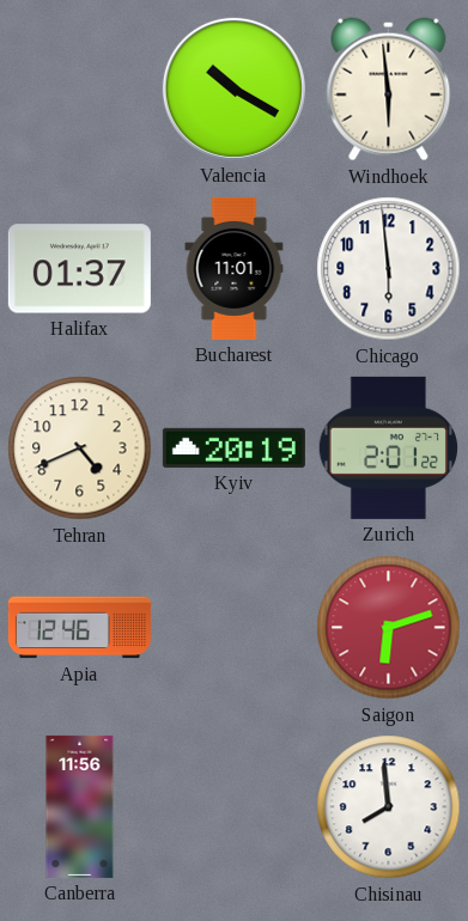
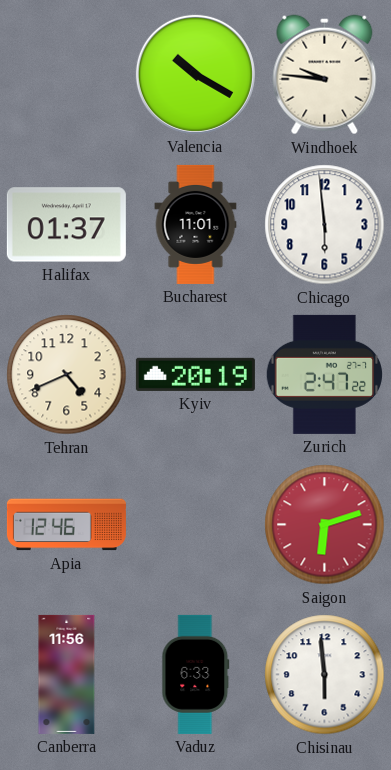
Windhoek: 5:59 -> 9:46
Zurich: 2:01 -> 2:47
Vaduz: none -> 6:33
Chisinau: 7:59 -> 5:59
